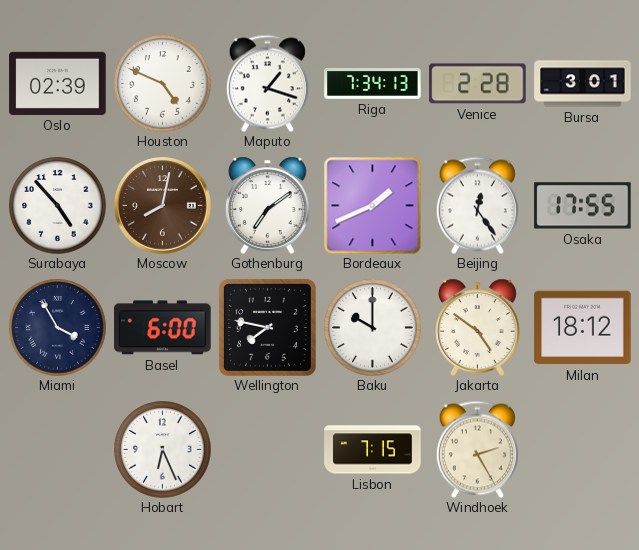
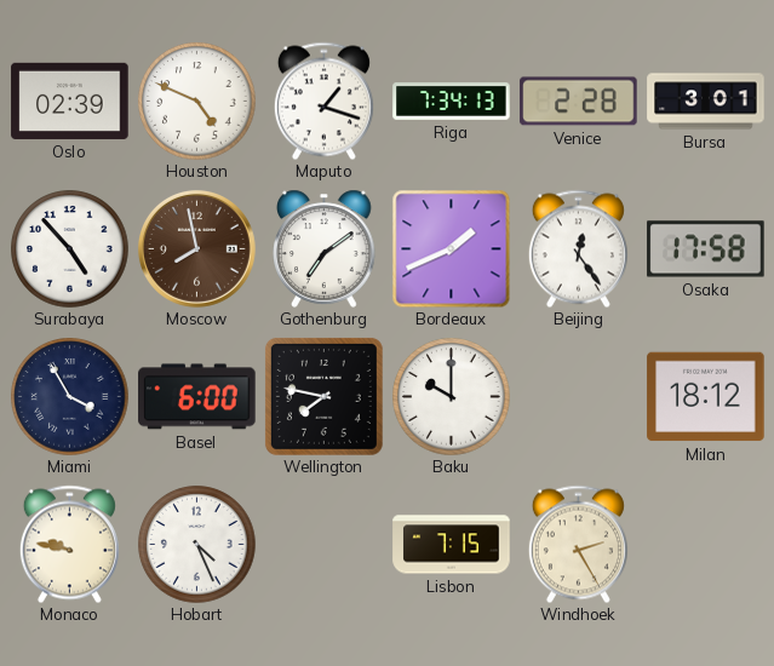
Moscow: 8:02 -> 7:58
Osaka: 17:55 -> 17:58
Jakarta: 4:51 -> none
Monaco: none -> 9:47
Hobart: 6:26 -> 4:26
